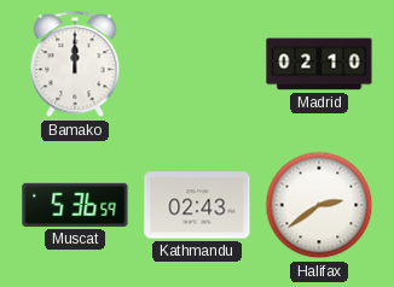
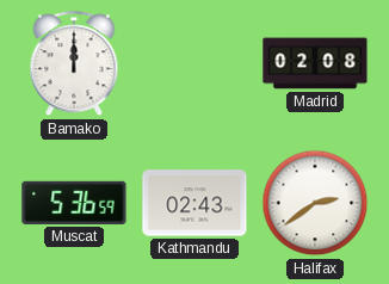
Madrid: 02:10 -> 02:08
